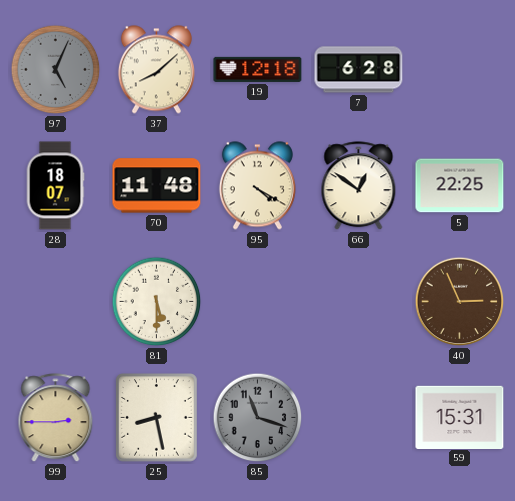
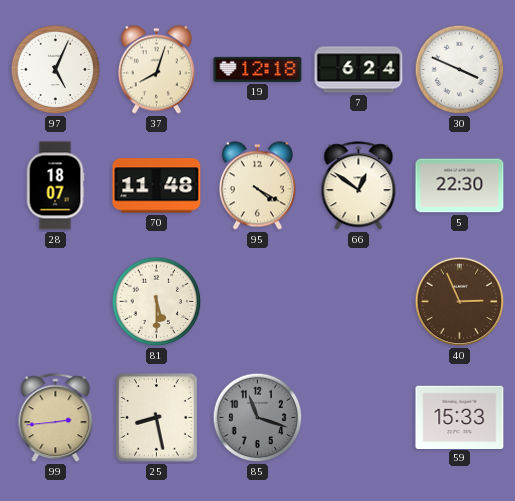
97 dial: grey -> white
37: 8:08 -> 8:03
7: 6:28 -> 6:24
30: none -> 3:49
5: 22:25 -> 22:30
99: 2:45 -> 2:44
59: 15:31 -> 15:33
